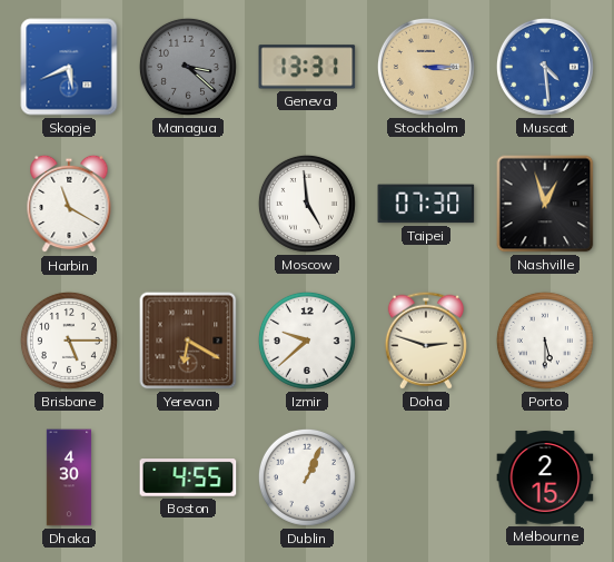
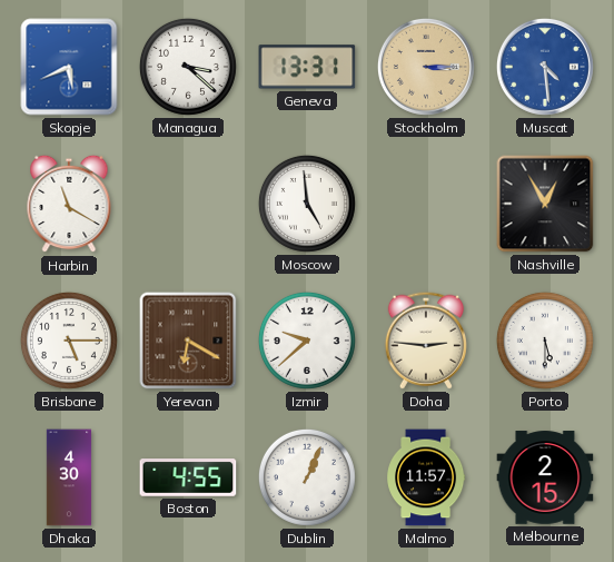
Managua dial: grey -> white
Taipei: 07:30 -> none
Nashville: 12:57 -> 12:55
Doha: 2:48 -> 2:46
Malmo: none -> 11:57
